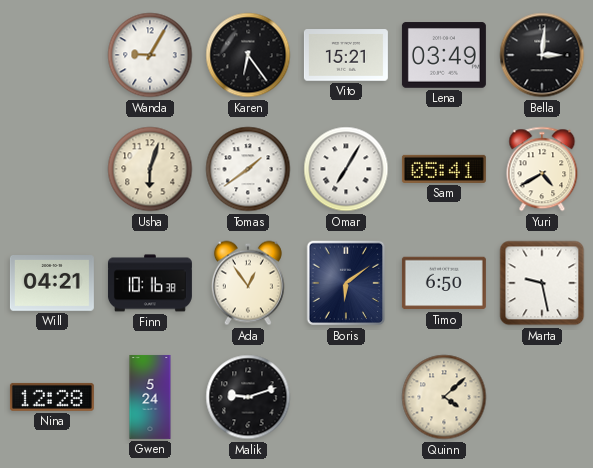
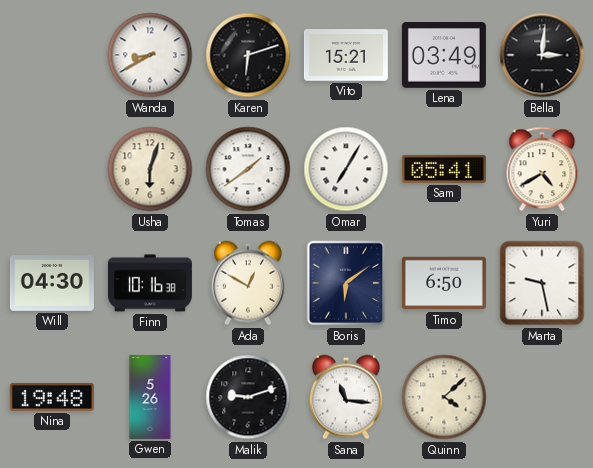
Wanda: 9:05 -> 8:40
Karen: 6:24 -> 6:12
Will: 04:21 -> 04:30
Ada: 12:54 -> 12:50
Nina: 12:28 -> 19:48
Gwen: 5:24 -> 5:26
Sana: none -> 11:16
